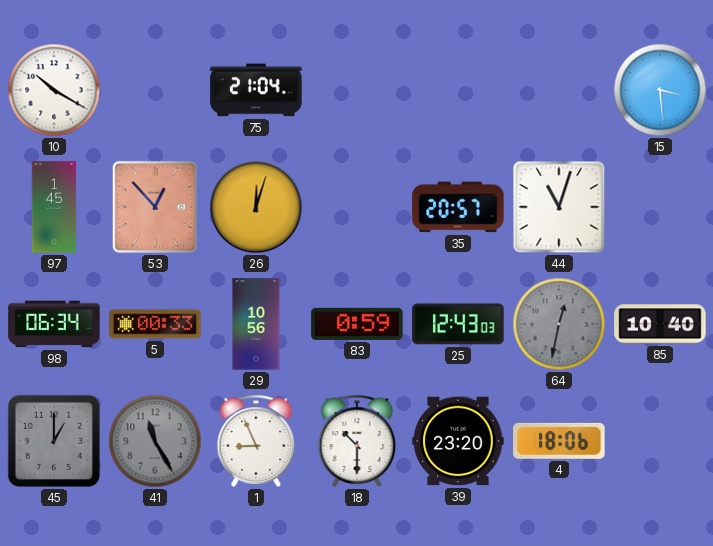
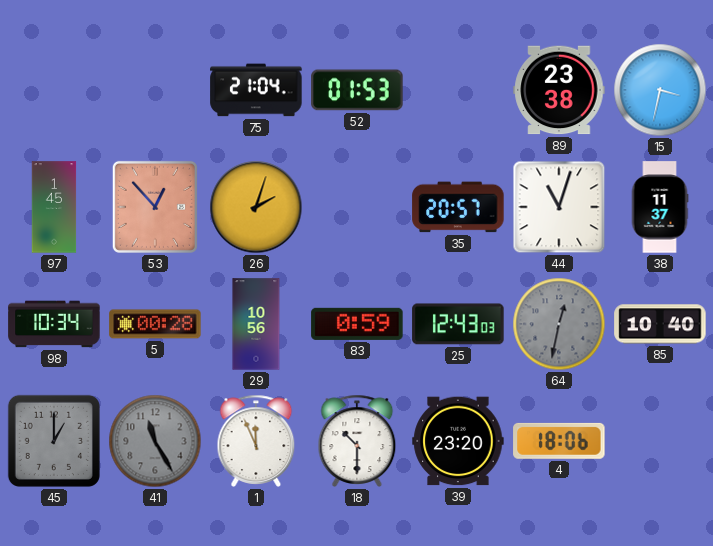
10: 10:20 -> none
52: none -> 01:53
89: none -> 23:38
15: 3:29 -> 3:32
26: 12:03 -> 2:03
38: none -> 11:37
98: 06:34 -> 10:34
5: 00:33 -> 00:28
1: 8:56 -> 11:56
